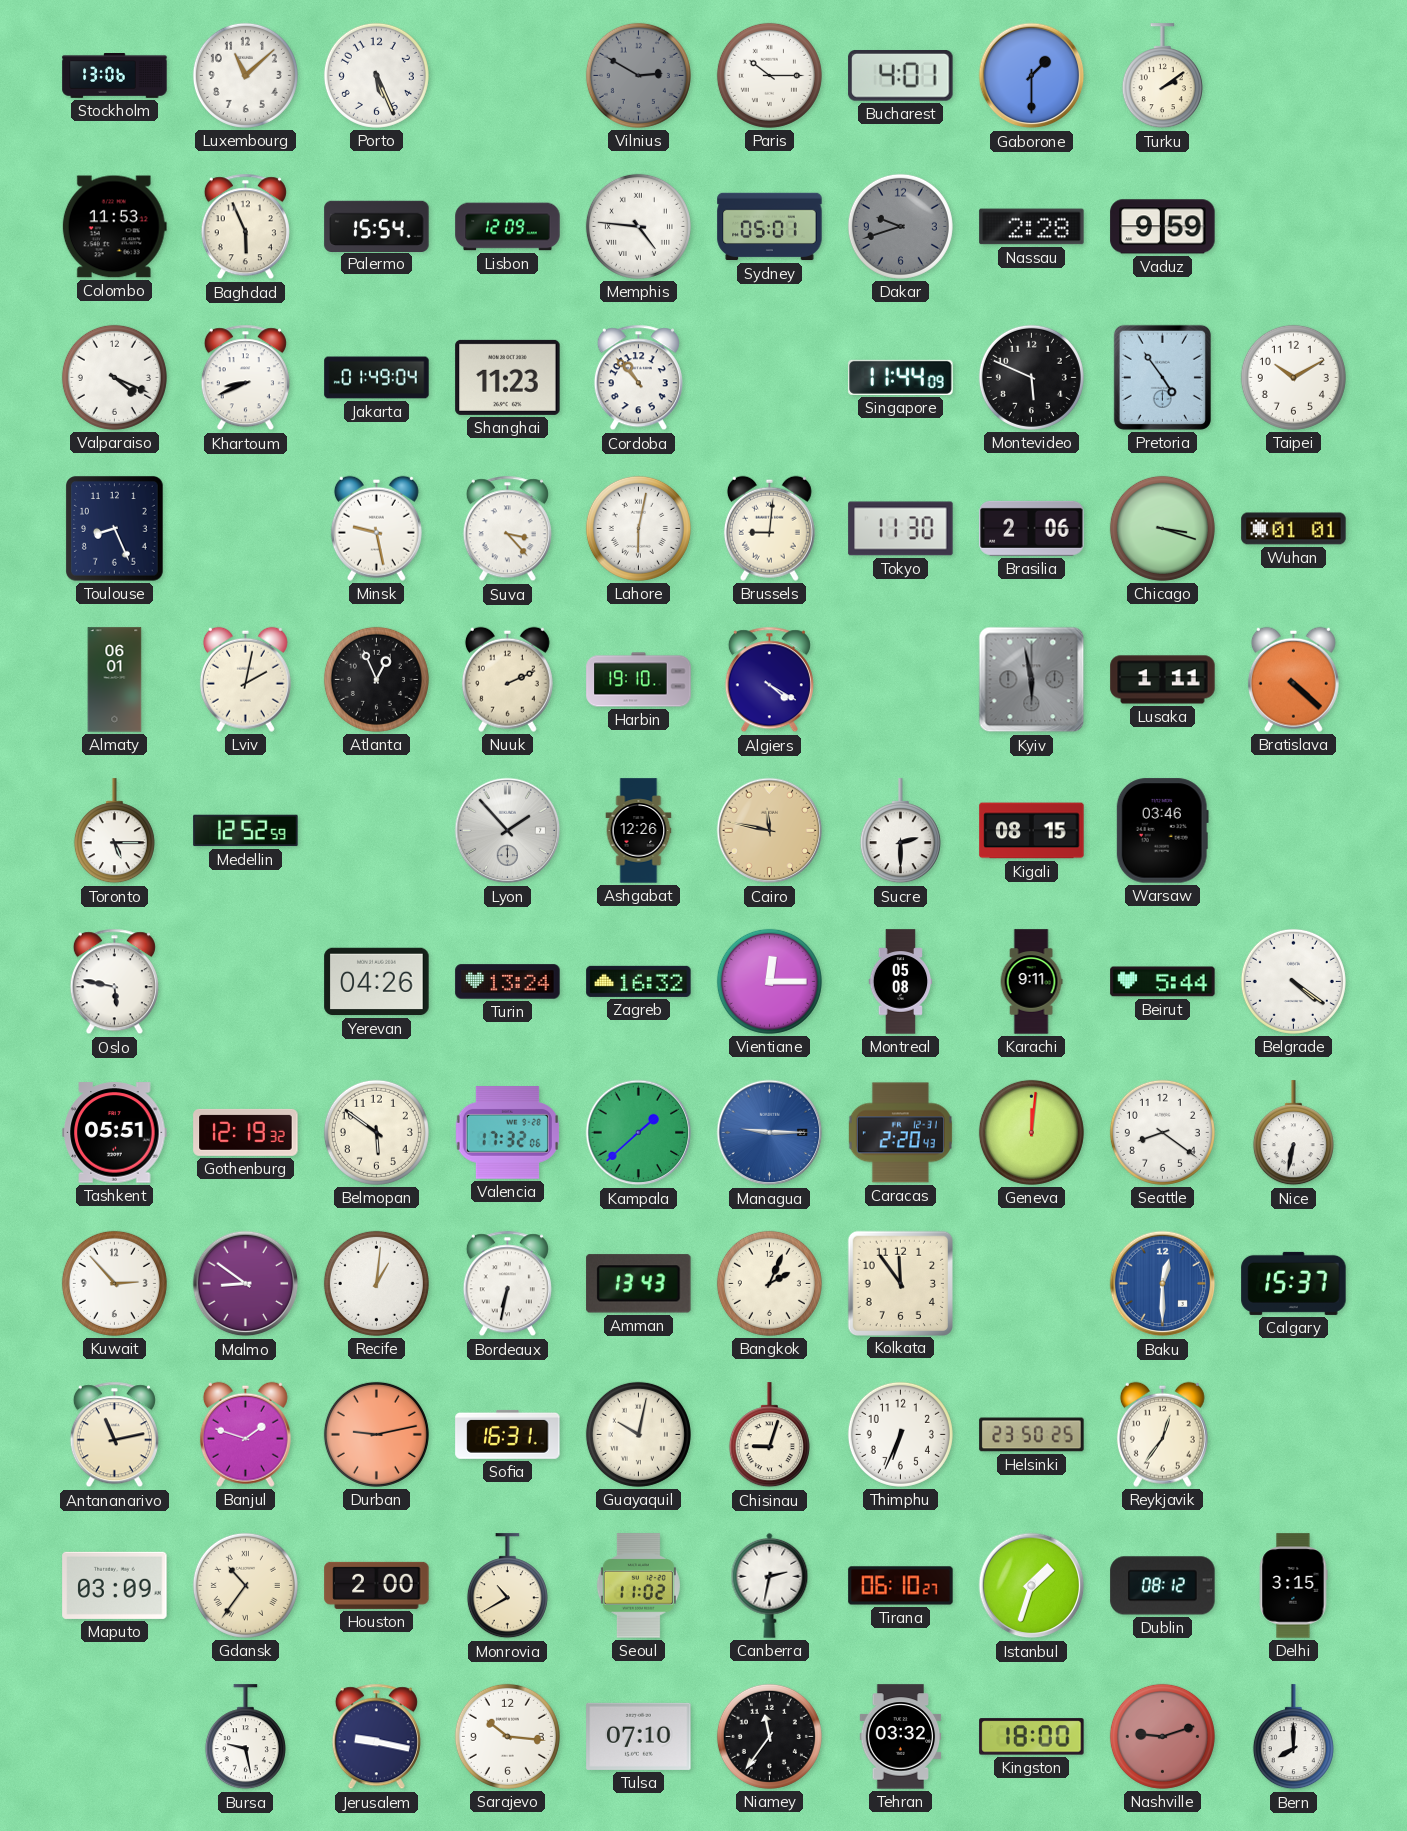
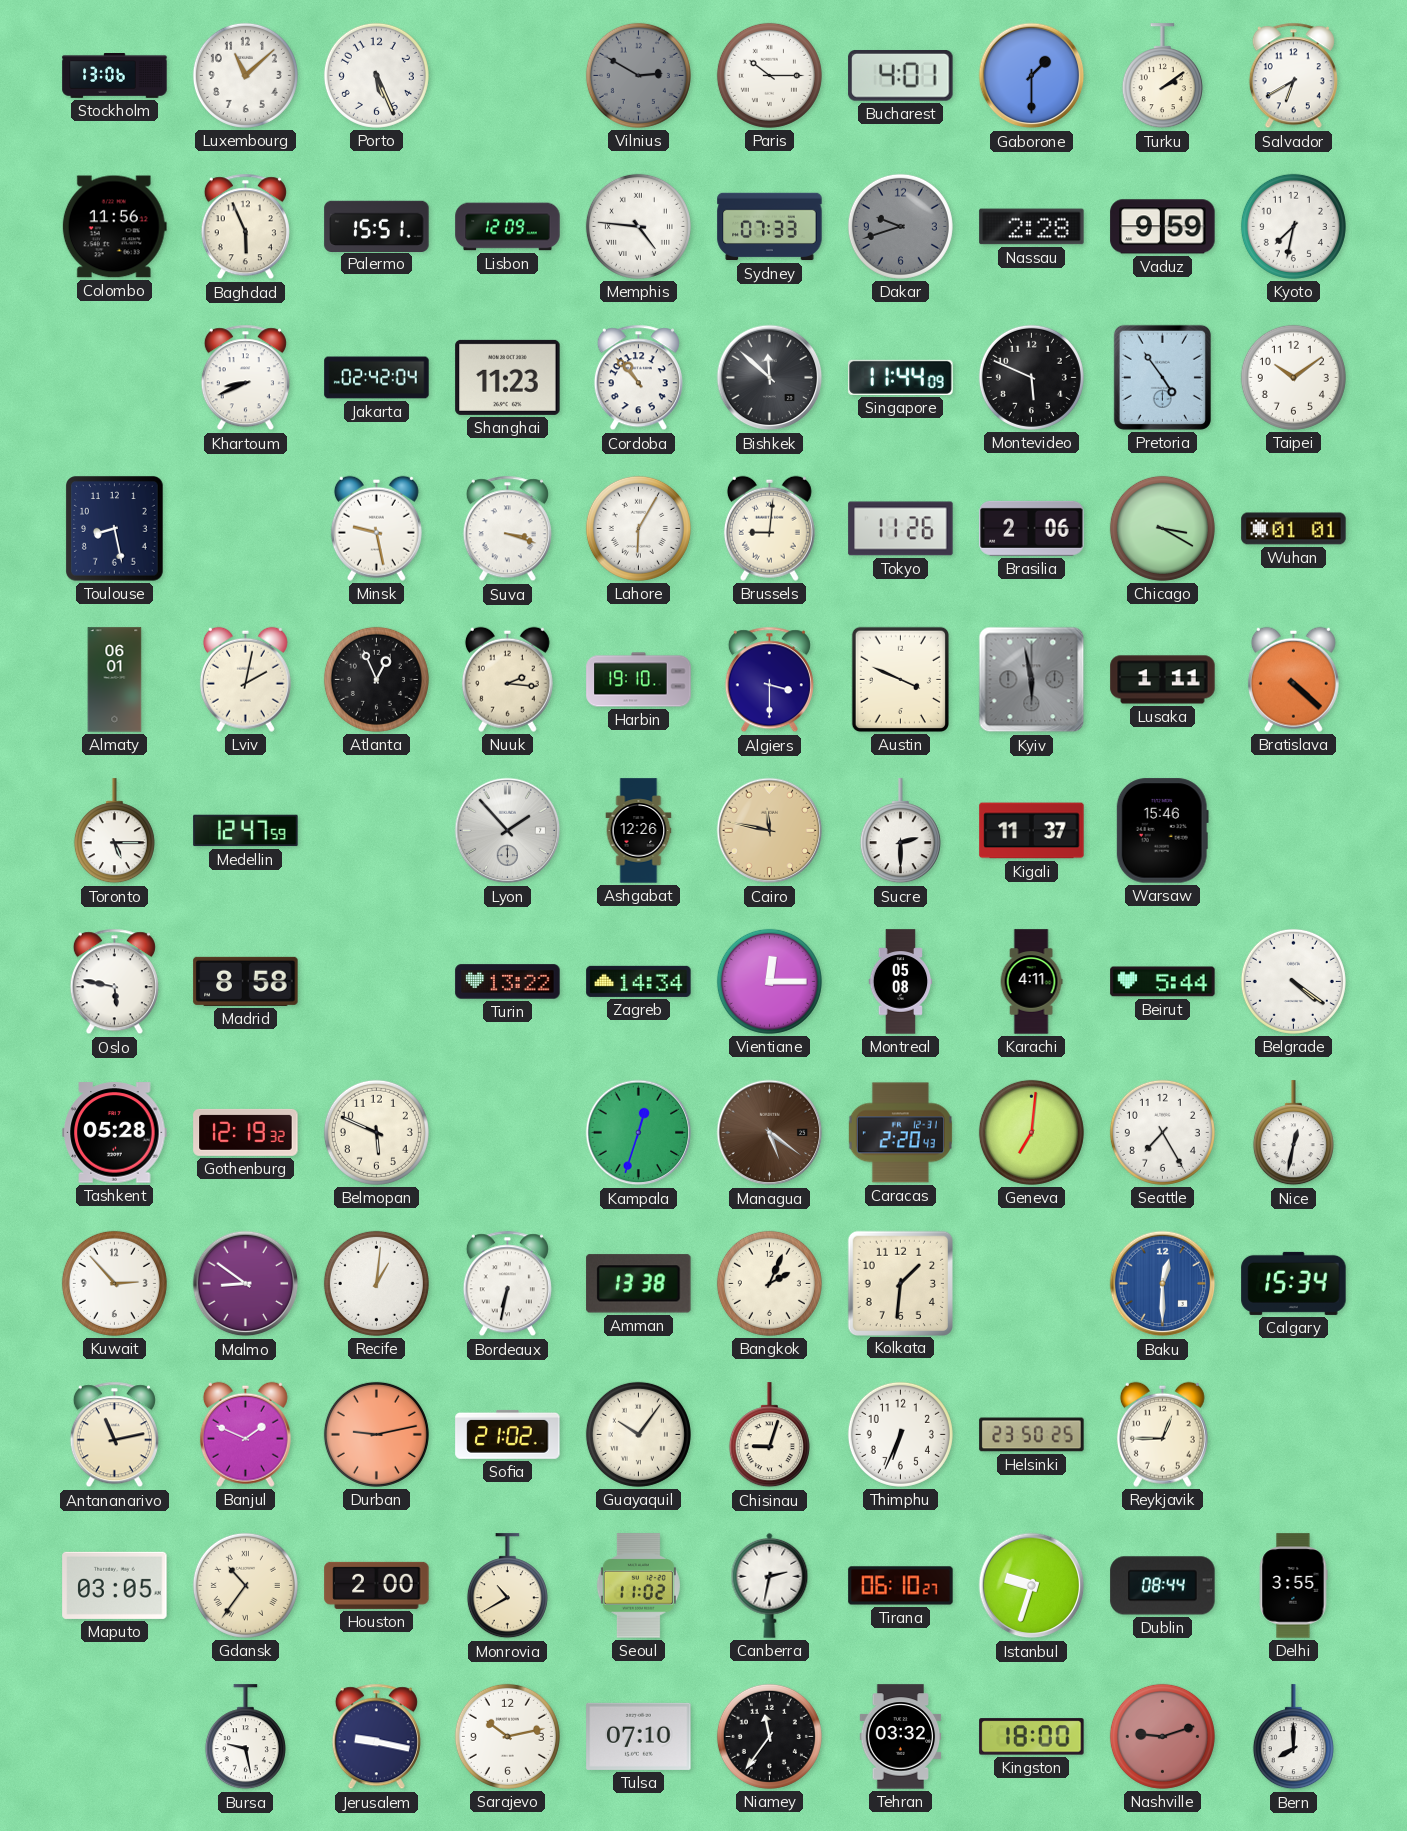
Salvador: none -> 6:40
Colombo: 11:53 -> 11:56
Palermo: 15:54 -> 15:51
Sydney: 05:01 -> 07:33
Kyoto: none -> 7:32
Valparaiso: 4:19 -> none
Jakarta: 01:49 -> 02:42
Bishkek: none -> 11:52
Taipei: 10:10 -> 10:09
Toulouse: 8:26 -> 8:28
Suva: 3:23 -> 3:18
Lahore: 6:02 -> 6:05
Tokyo: 11:30 -> 11:26
Chicago: 3:18 -> 3:20
Nuuk: 2:11 -> 2:16
Algiers: 4:20 -> 3:30
Austin: none -> 3:49
Medellin: 12:52 -> 12:47
Kigali: 08:15 -> 11:37
Warsaw: 03:46 -> 15:46
Madrid: none -> 8:58
Yerevan: 04:26 -> none
Turin: 13:24 -> 13:22
Zagreb: 16:32 -> 14:34
Karachi: 9:11 -> 4:11
Tashkent: 05:51 -> 05:28
Belmopan: 5:51 -> 5:49
Valencia: 17:32 -> none
Kampala: 1:38 -> 12:33
Managua: 9:15 -> 5:21
Managua dial: blue -> brown
Geneva: 12:01 -> 7:01
Seattle: 8:21 -> 7:25
Nice: 6:32 -> 12:32
Amman: 13:43 -> 13:38
Kolkata: 11:54 -> 1:31
Calgary: 15:37 -> 15:34
Banjul: 1:48 -> 1:49
Sofia: 16:31 -> 21:02
Guayaquil: 10:02 -> 10:06
Reykjavik: 12:36 -> 12:45
Maputo: 03:09 -> 03:05
Istanbul: 1:33 -> 9:33
Dublin: 08:12 -> 08:44
Delhi: 3:15 -> 3:55
Sarajevo: 10:16 -> 10:13
